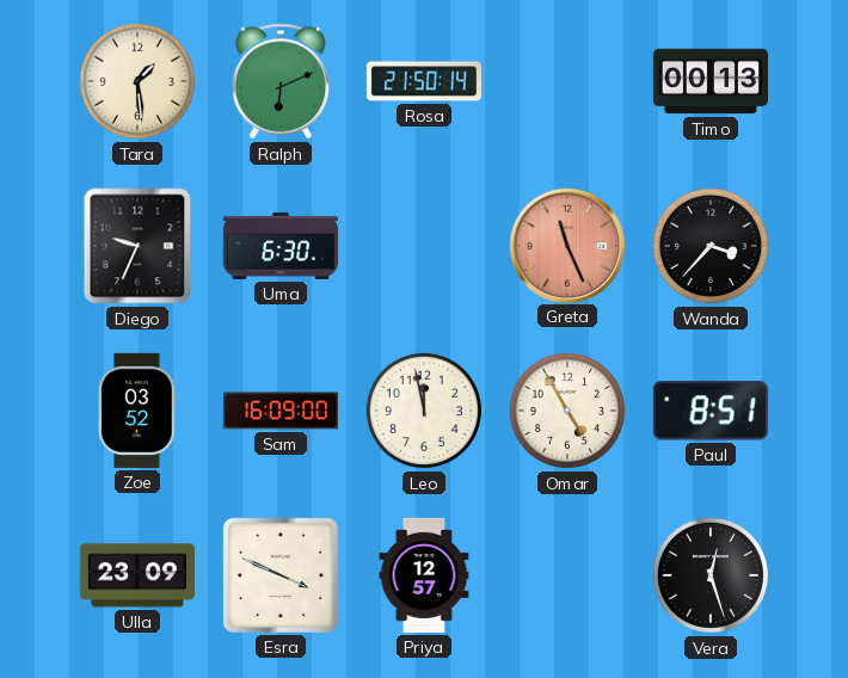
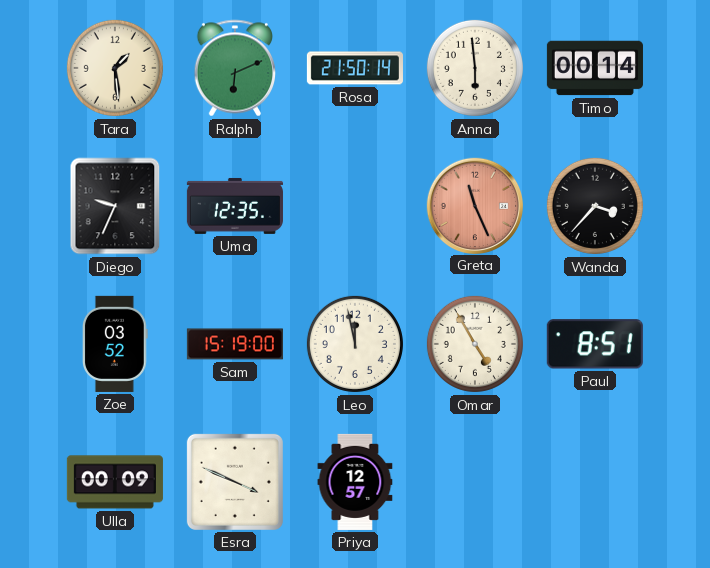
Anna: none -> 5:59
Timo: 00:13 -> 00:14
Uma: 6:30 -> 12:35
Sam: 16:09 -> 15:19
Ulla: 23:09 -> 00:09
Vera: 12:27 -> none
